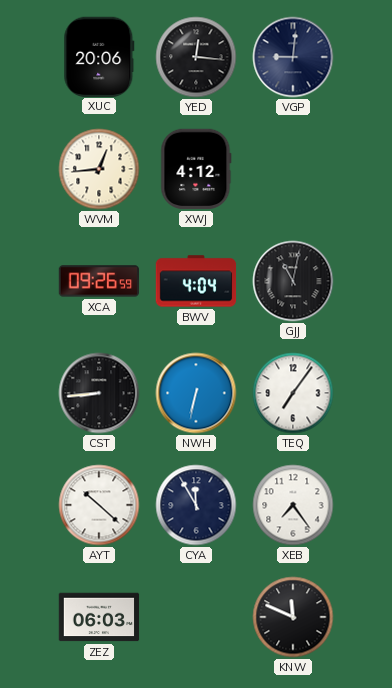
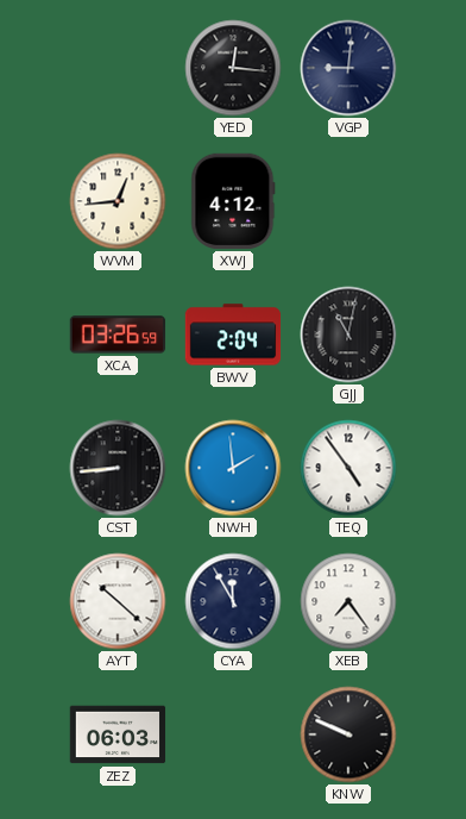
XUC: 20:06 -> none
XCA: 09:26 -> 03:26
BWV: 4:04 -> 2:04
NWH: 6:32 -> 1:59
TEQ: 7:06 -> 4:54
KNW: 11:49 -> 9:49
